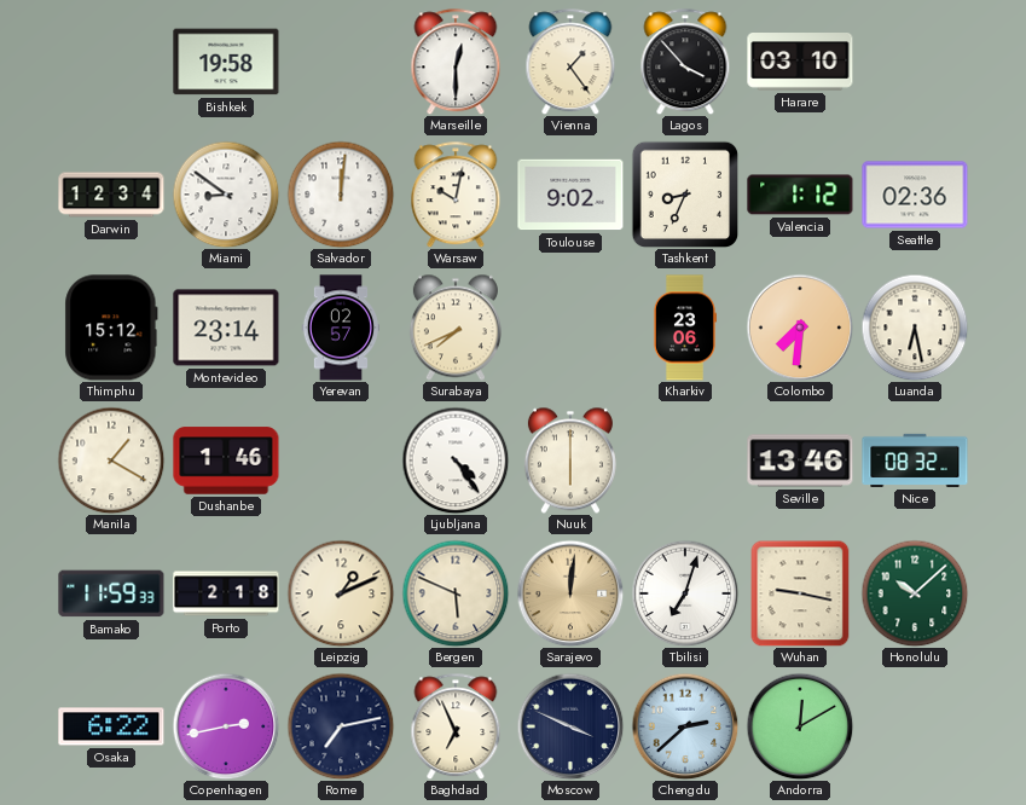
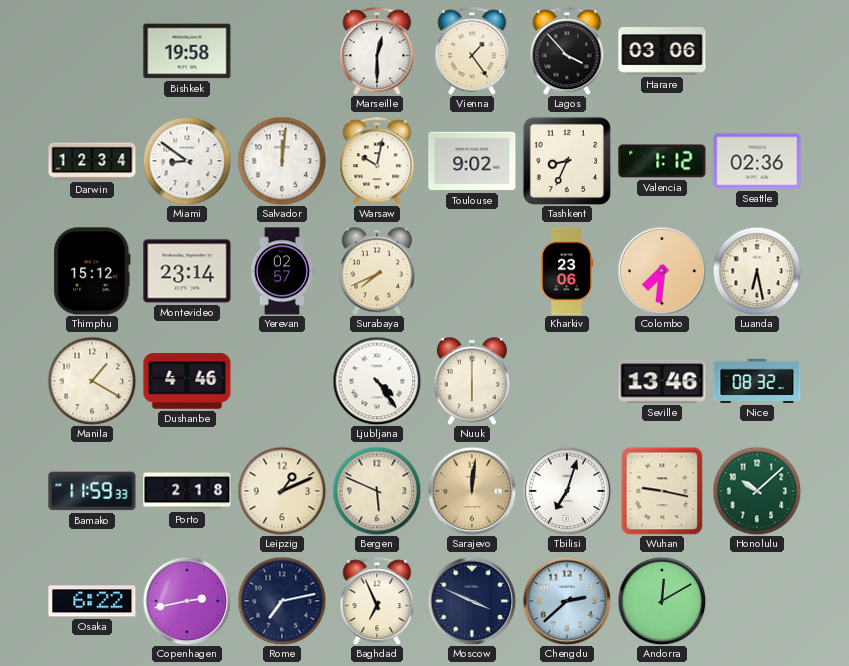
Harare: 03:10 -> 03:06
Dushanbe: 1:46 -> 4:46
